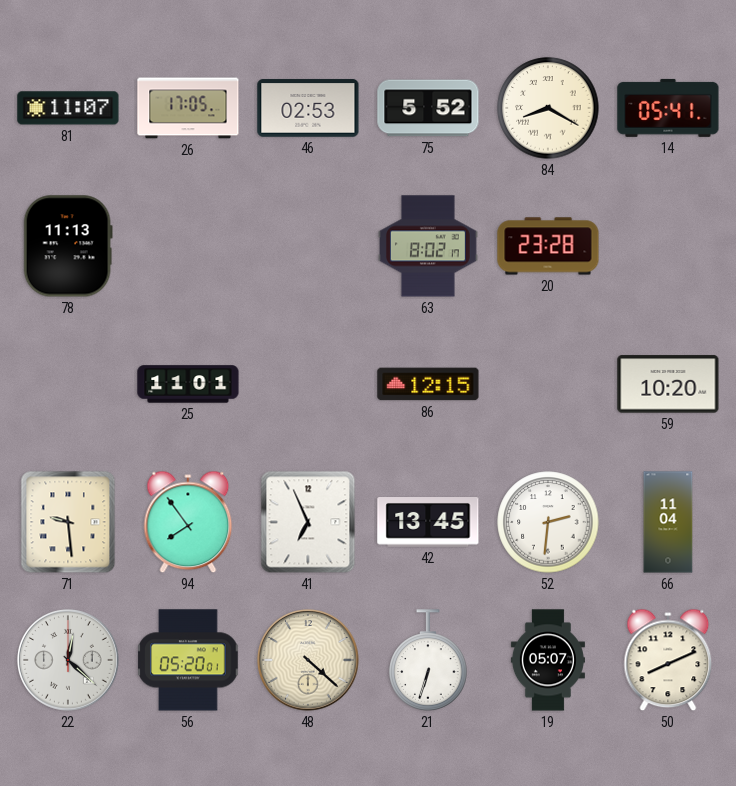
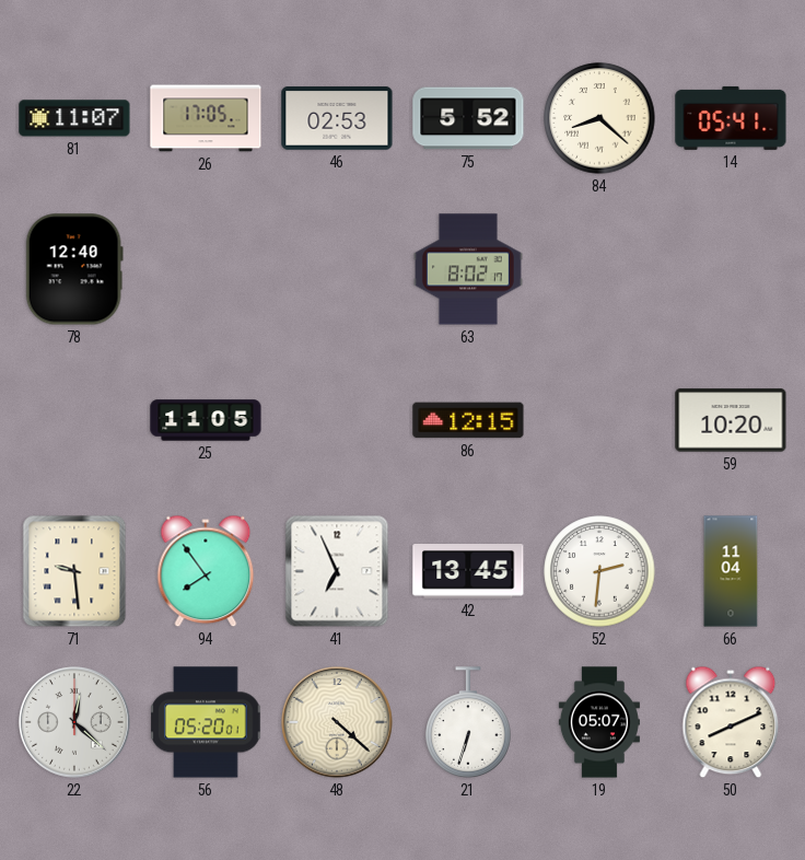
84: 8:20 -> 8:22
78: 11:13 -> 12:40
20: 23:28 -> none
25: 11:01 -> 11:05
